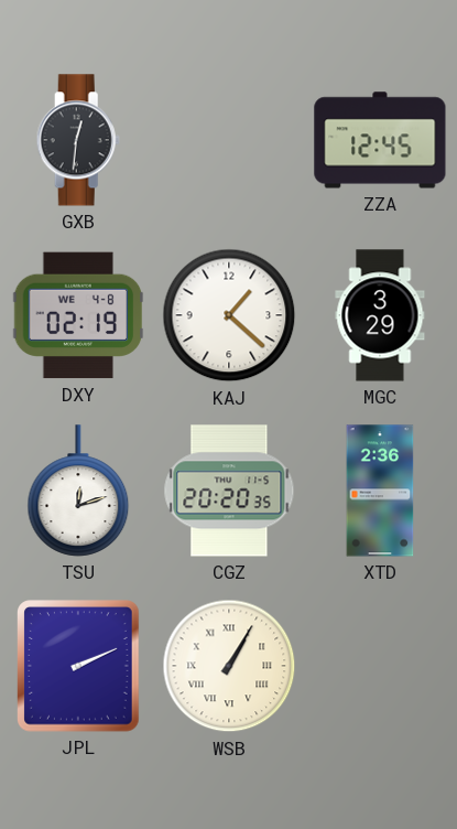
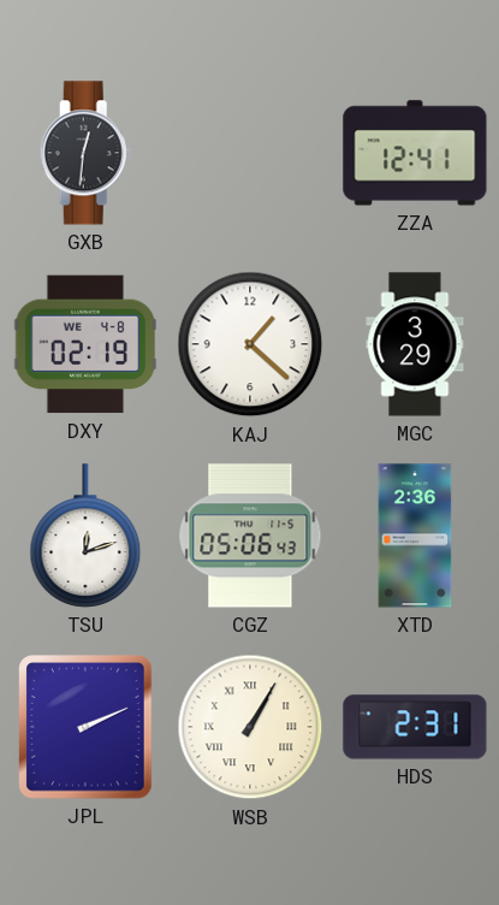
ZZA: 12:45 -> 12:41
CGZ: 20:20 -> 05:06
HDS: none -> 2:31
